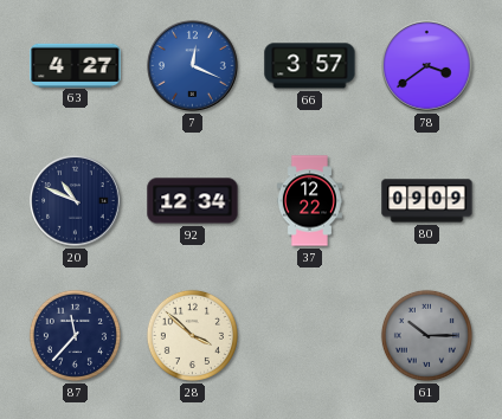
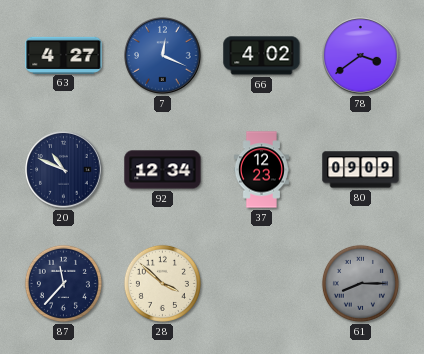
66: 3:57 -> 4:02
37: 12:22 -> 12:23
61: 10:15 -> 8:15
